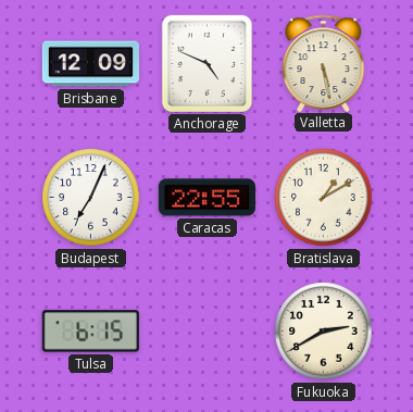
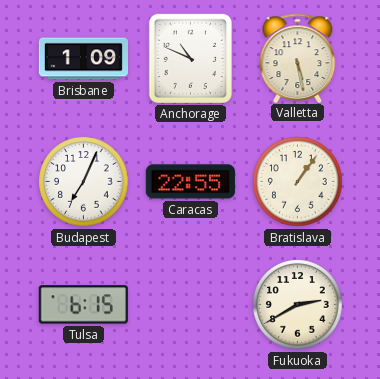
Brisbane: 12:09 -> 1:09
Anchorage: 4:49 -> 10:49
Bratislava: 1:10 -> 1:06
